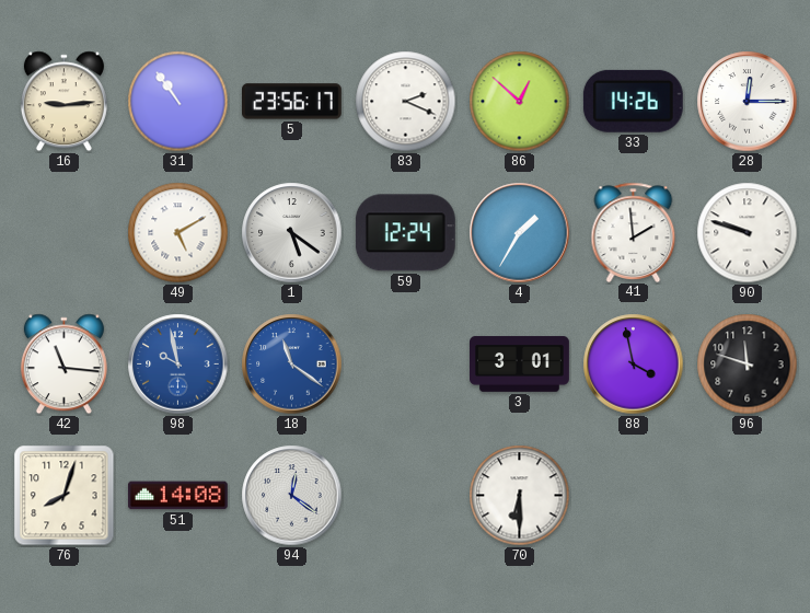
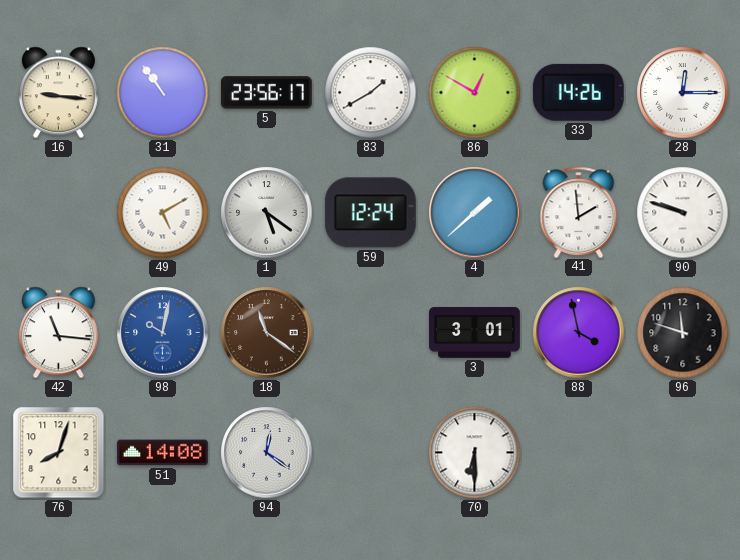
16: 9:14 -> 9:16
83: 2:19 -> 1:40
86: 12:52 -> 12:50
4: 1:35 -> 1:38
98: 9:58 -> 10:02
18 dial: blue -> brown
